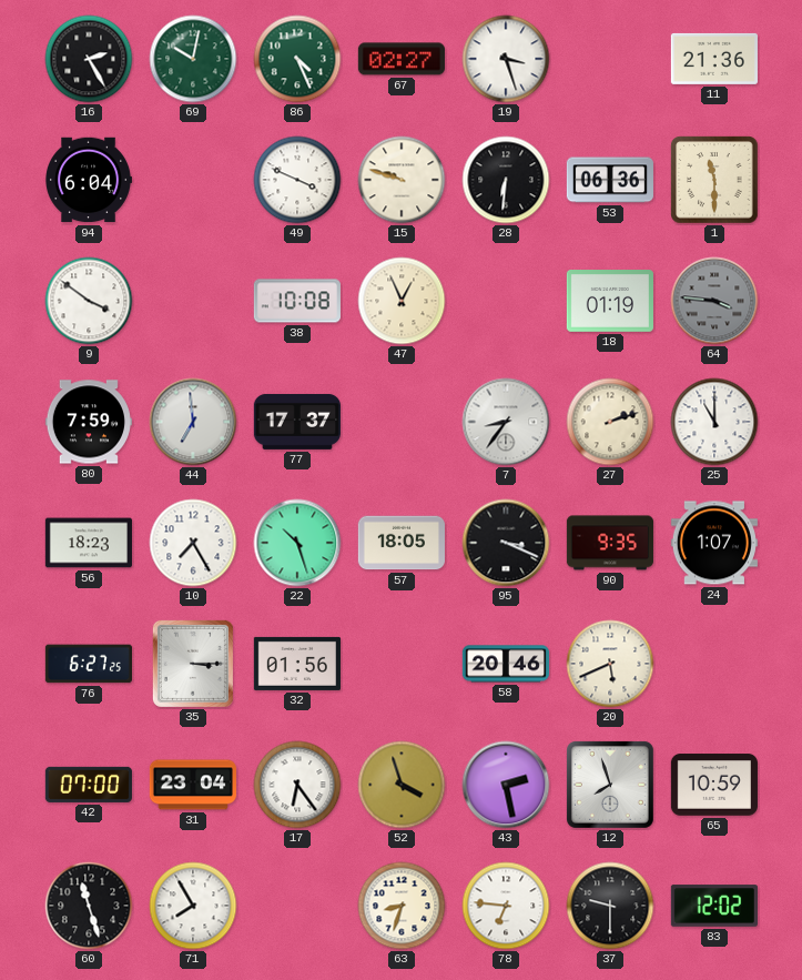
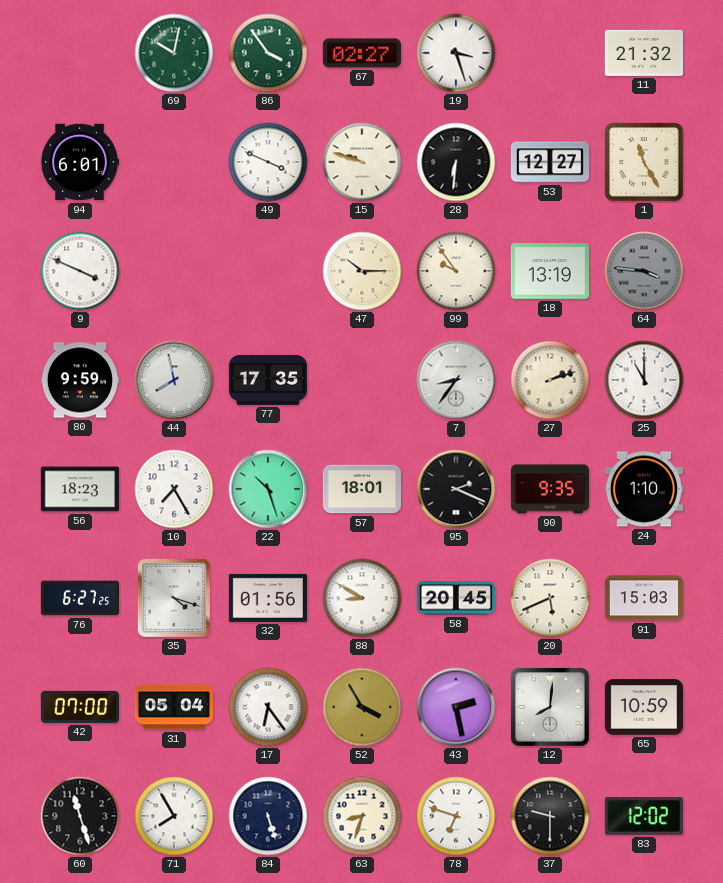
16: 2:25 -> none
86: 4:26 -> 3:54
11: 21:36 -> 21:32
94: 6:04 -> 6:01
53: 06:36 -> 12:27
1: 11:30 -> 11:25
9: 3:51 -> 3:49
38: 10:08 -> none
47: 12:56 -> 10:15
99: none -> 9:54
18: 01:19 -> 13:19
80: 7:59 -> 9:59
44: 6:59 -> 7:58
77: 17:37 -> 17:35
57: 18:05 -> 18:01
95: 3:19 -> 2:19
24: 1:07 -> 1:10
35: 3:15 -> 4:18
88: none -> 8:50
58: 20:46 -> 20:45
91: none -> 15:03
31: 23:04 -> 05:04
52: 3:57 -> 3:55
12: 7:57 -> 8:01
84: none -> 5:27
78: 6:46 -> 6:48
